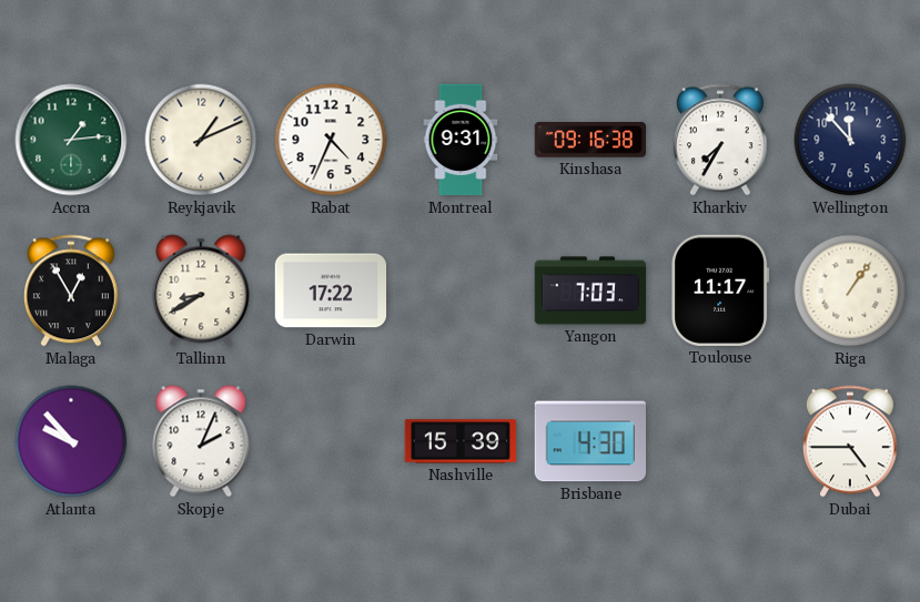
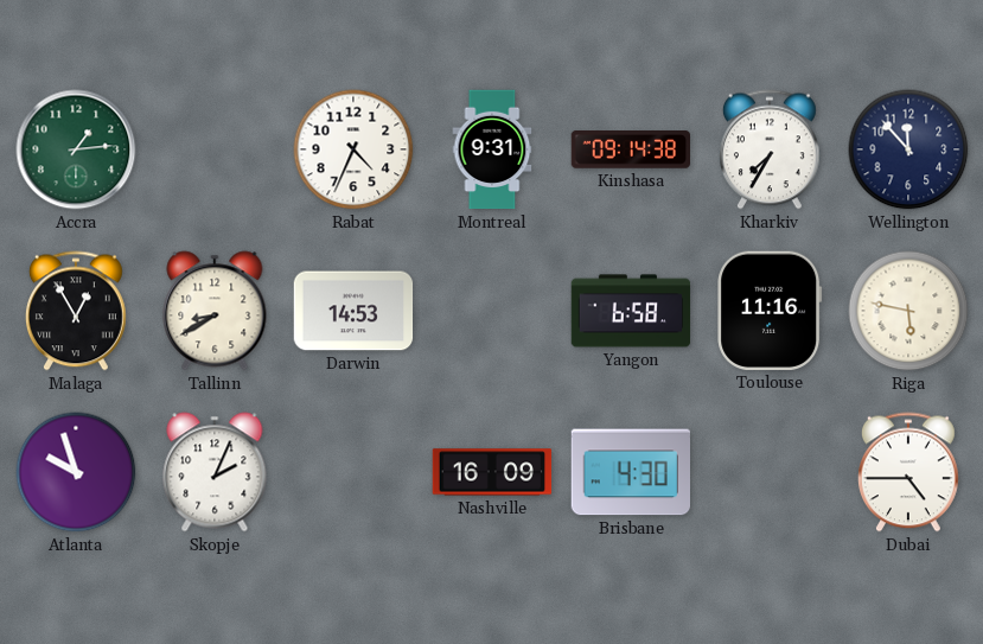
Reykjavik: 1:11 -> none
Kinshasa: 09:16 -> 09:14
Darwin: 17:22 -> 14:53
Yangon: 7:03 -> 6:58
Toulouse: 11:17 -> 11:16
Riga: 1:06 -> 5:47
Atlanta: 9:53 -> 9:57
Nashville: 15:39 -> 16:09
